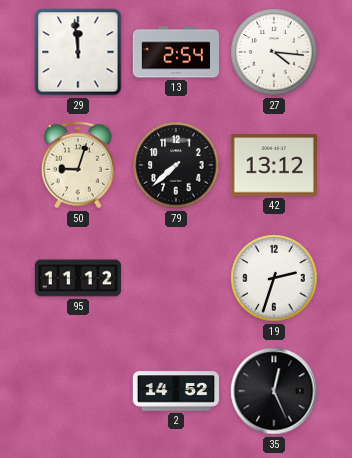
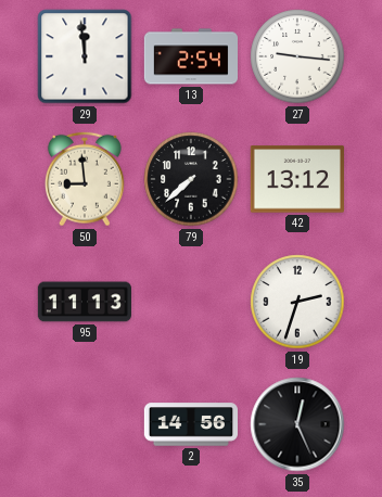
27: 4:16 -> 9:16
50: 9:03 -> 8:59
95: 11:12 -> 11:13
2: 14:52 -> 14:56
